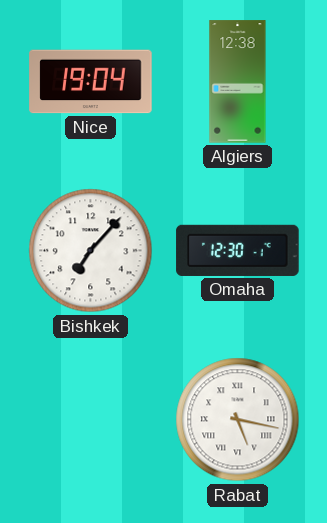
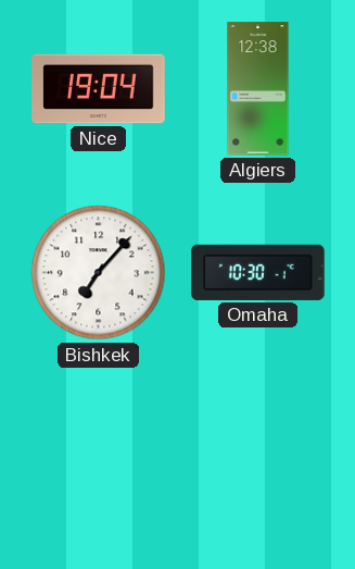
Omaha: 12:30 -> 10:30
Rabat: 5:17 -> none
